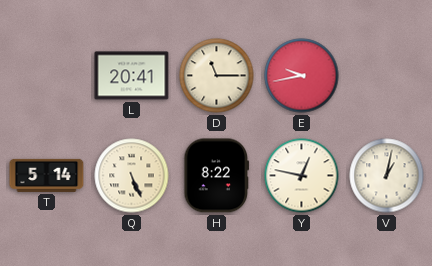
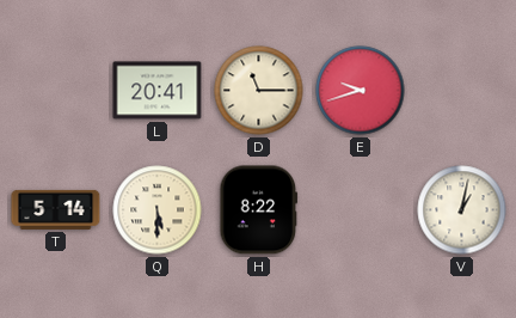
E: 9:43 -> 9:42
Q: 5:26 -> 5:30
Y: 12:47 -> none
